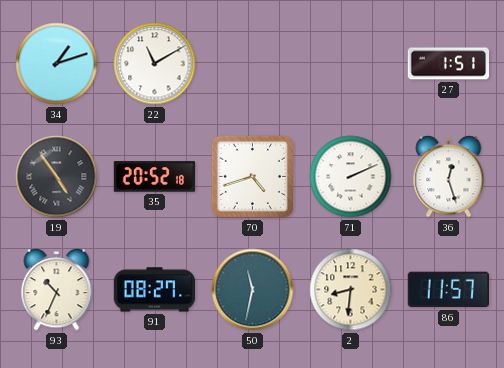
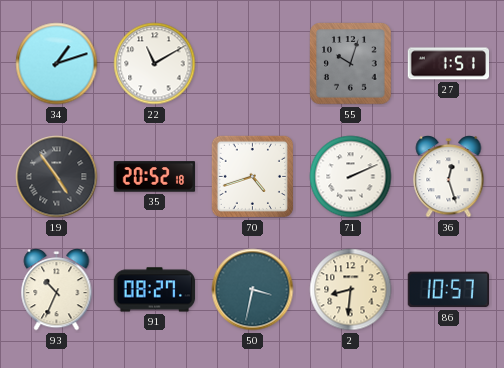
55: none -> 10:03
50: 11:32 -> 3:32
86: 11:57 -> 10:57
